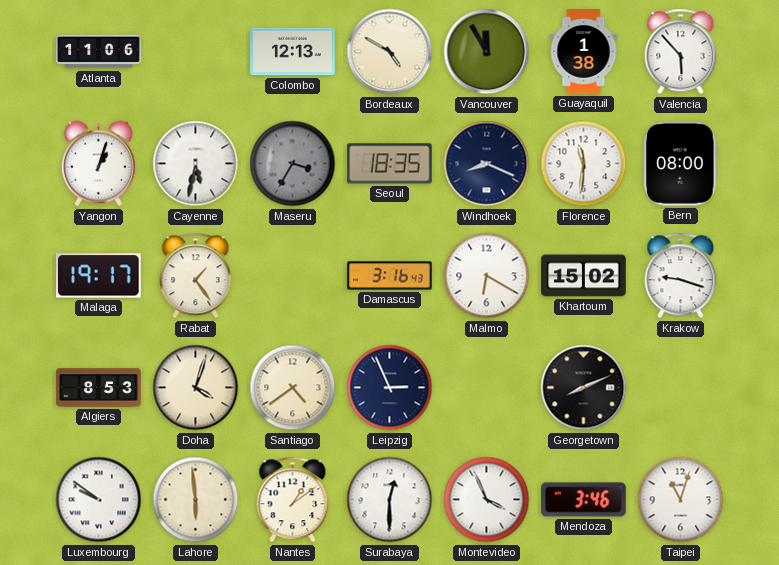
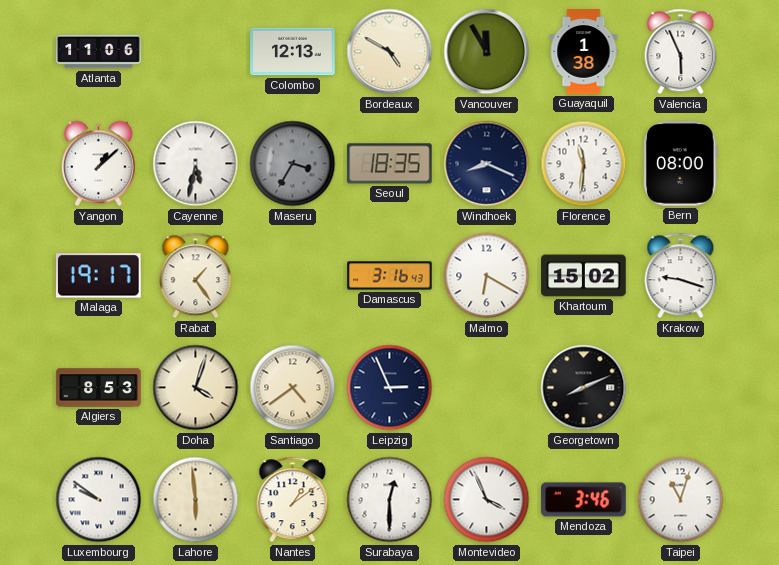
Valencia: 5:53 -> 5:56
Yangon: 1:03 -> 1:08
